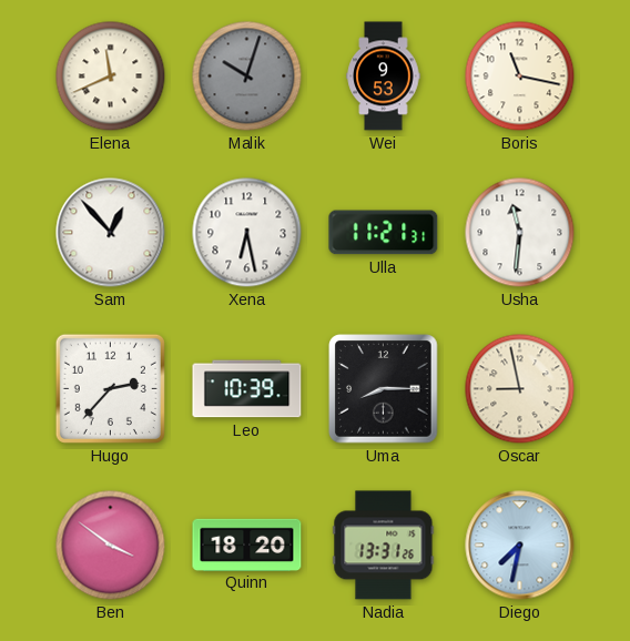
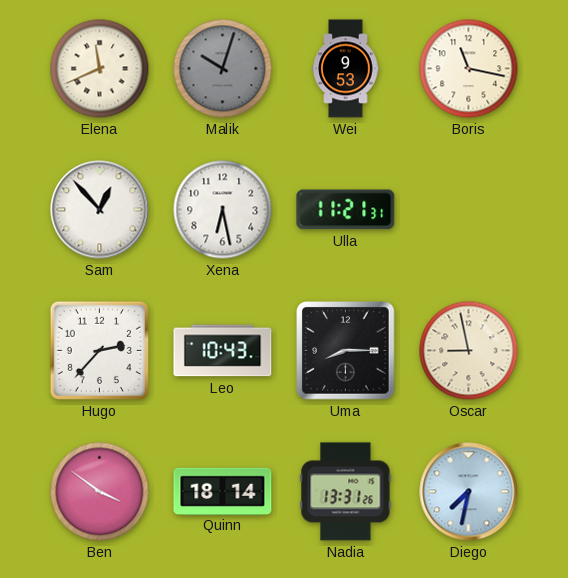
Usha: 11:31 -> none
Leo: 10:39 -> 10:43
Quinn: 18:20 -> 18:14
